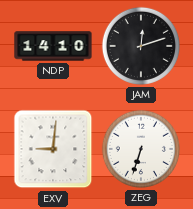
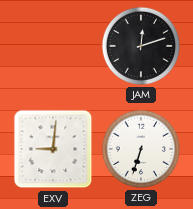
NDP: 14:10 -> none
